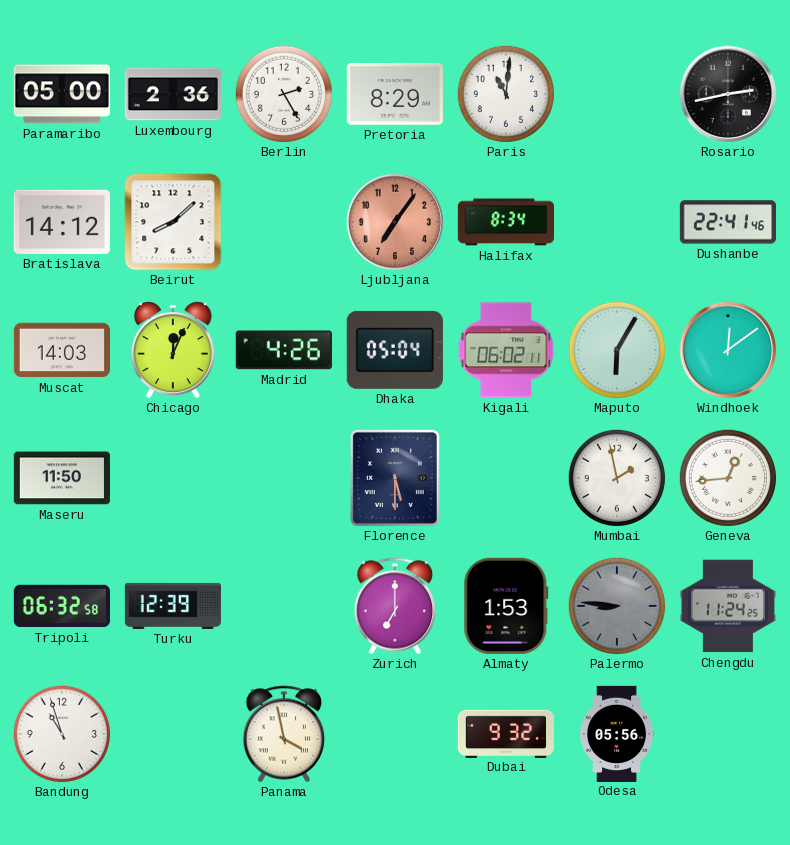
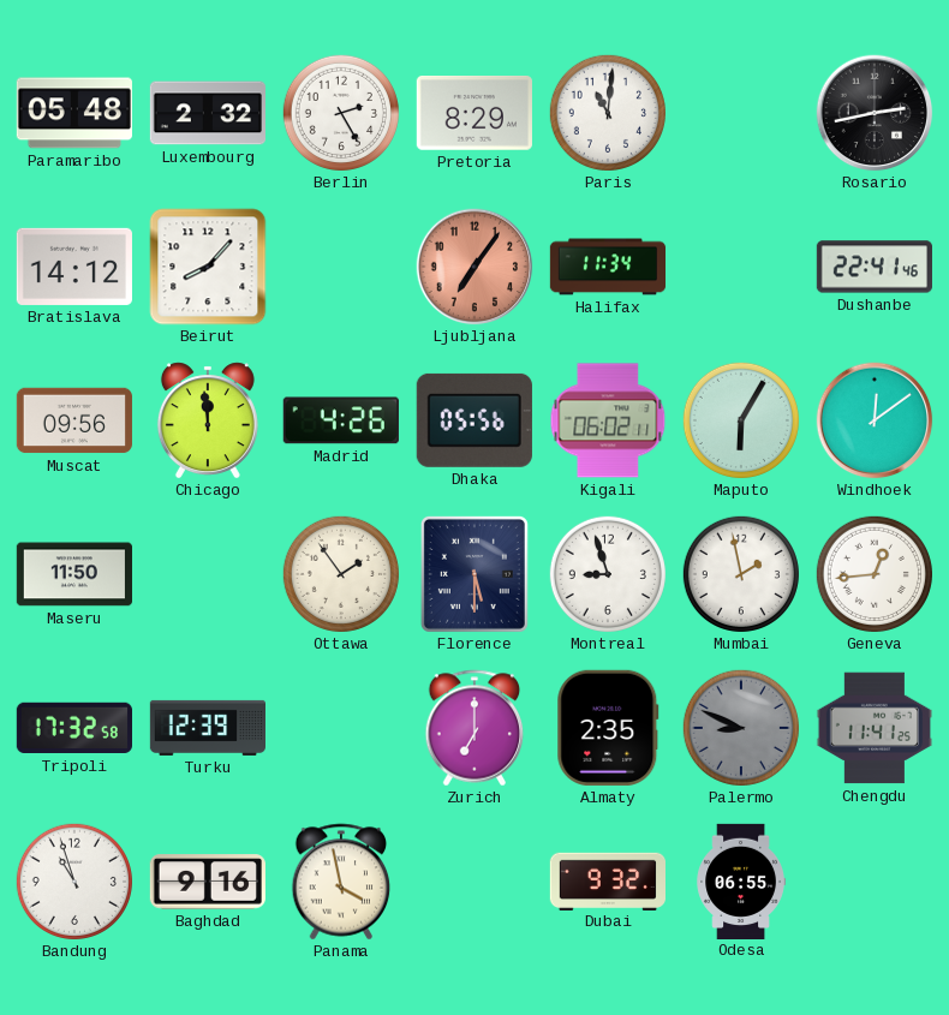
Paramaribo: 05:00 -> 05:48
Luxembourg: 2:36 -> 2:32
Beirut: 8:08 -> 8:07
Halifax: 8:34 -> 11:34
Muscat: 14:03 -> 09:56
Chicago: 12:04 -> 11:59
Dhaka: 05:04 -> 05:56
Ottawa: none -> 1:54
Montreal: none -> 8:57
Tripoli: 06:32 -> 17:32
Almaty: 1:53 -> 2:35
Palermo: 8:46 -> 8:49
Chengdu: 11:24 -> 11:41
Baghdad: none -> 9:16
Odesa: 05:56 -> 06:55
